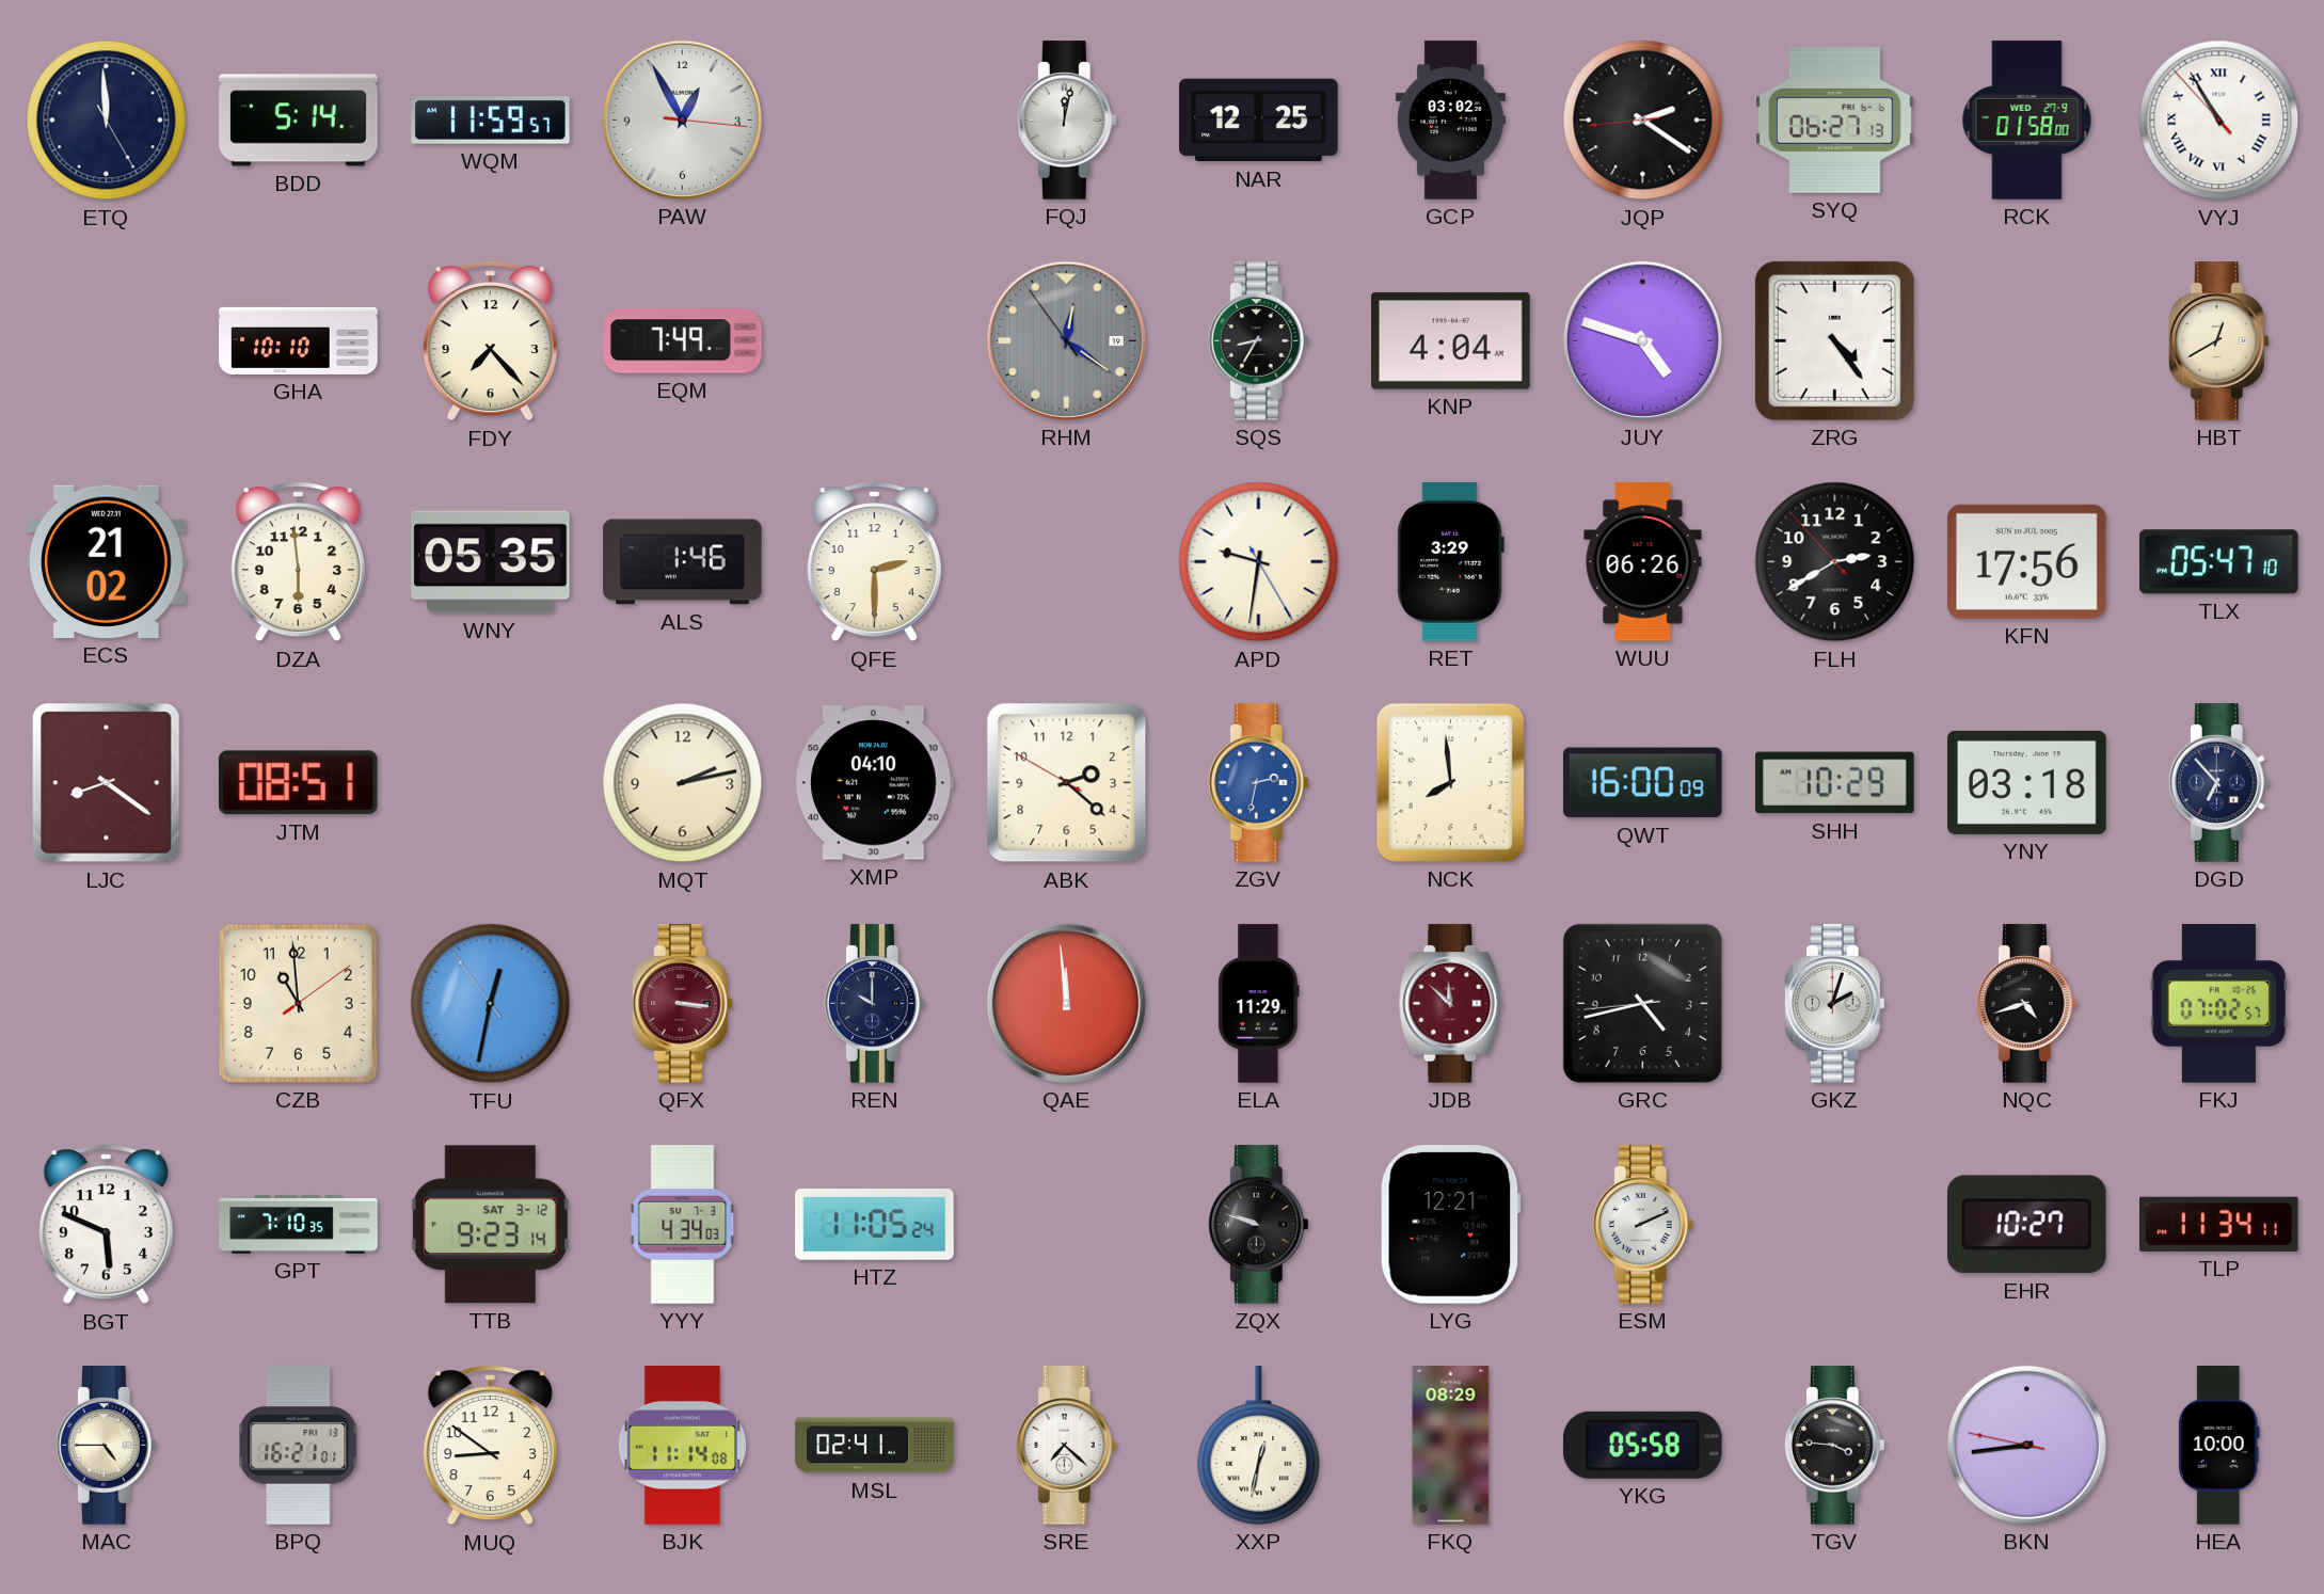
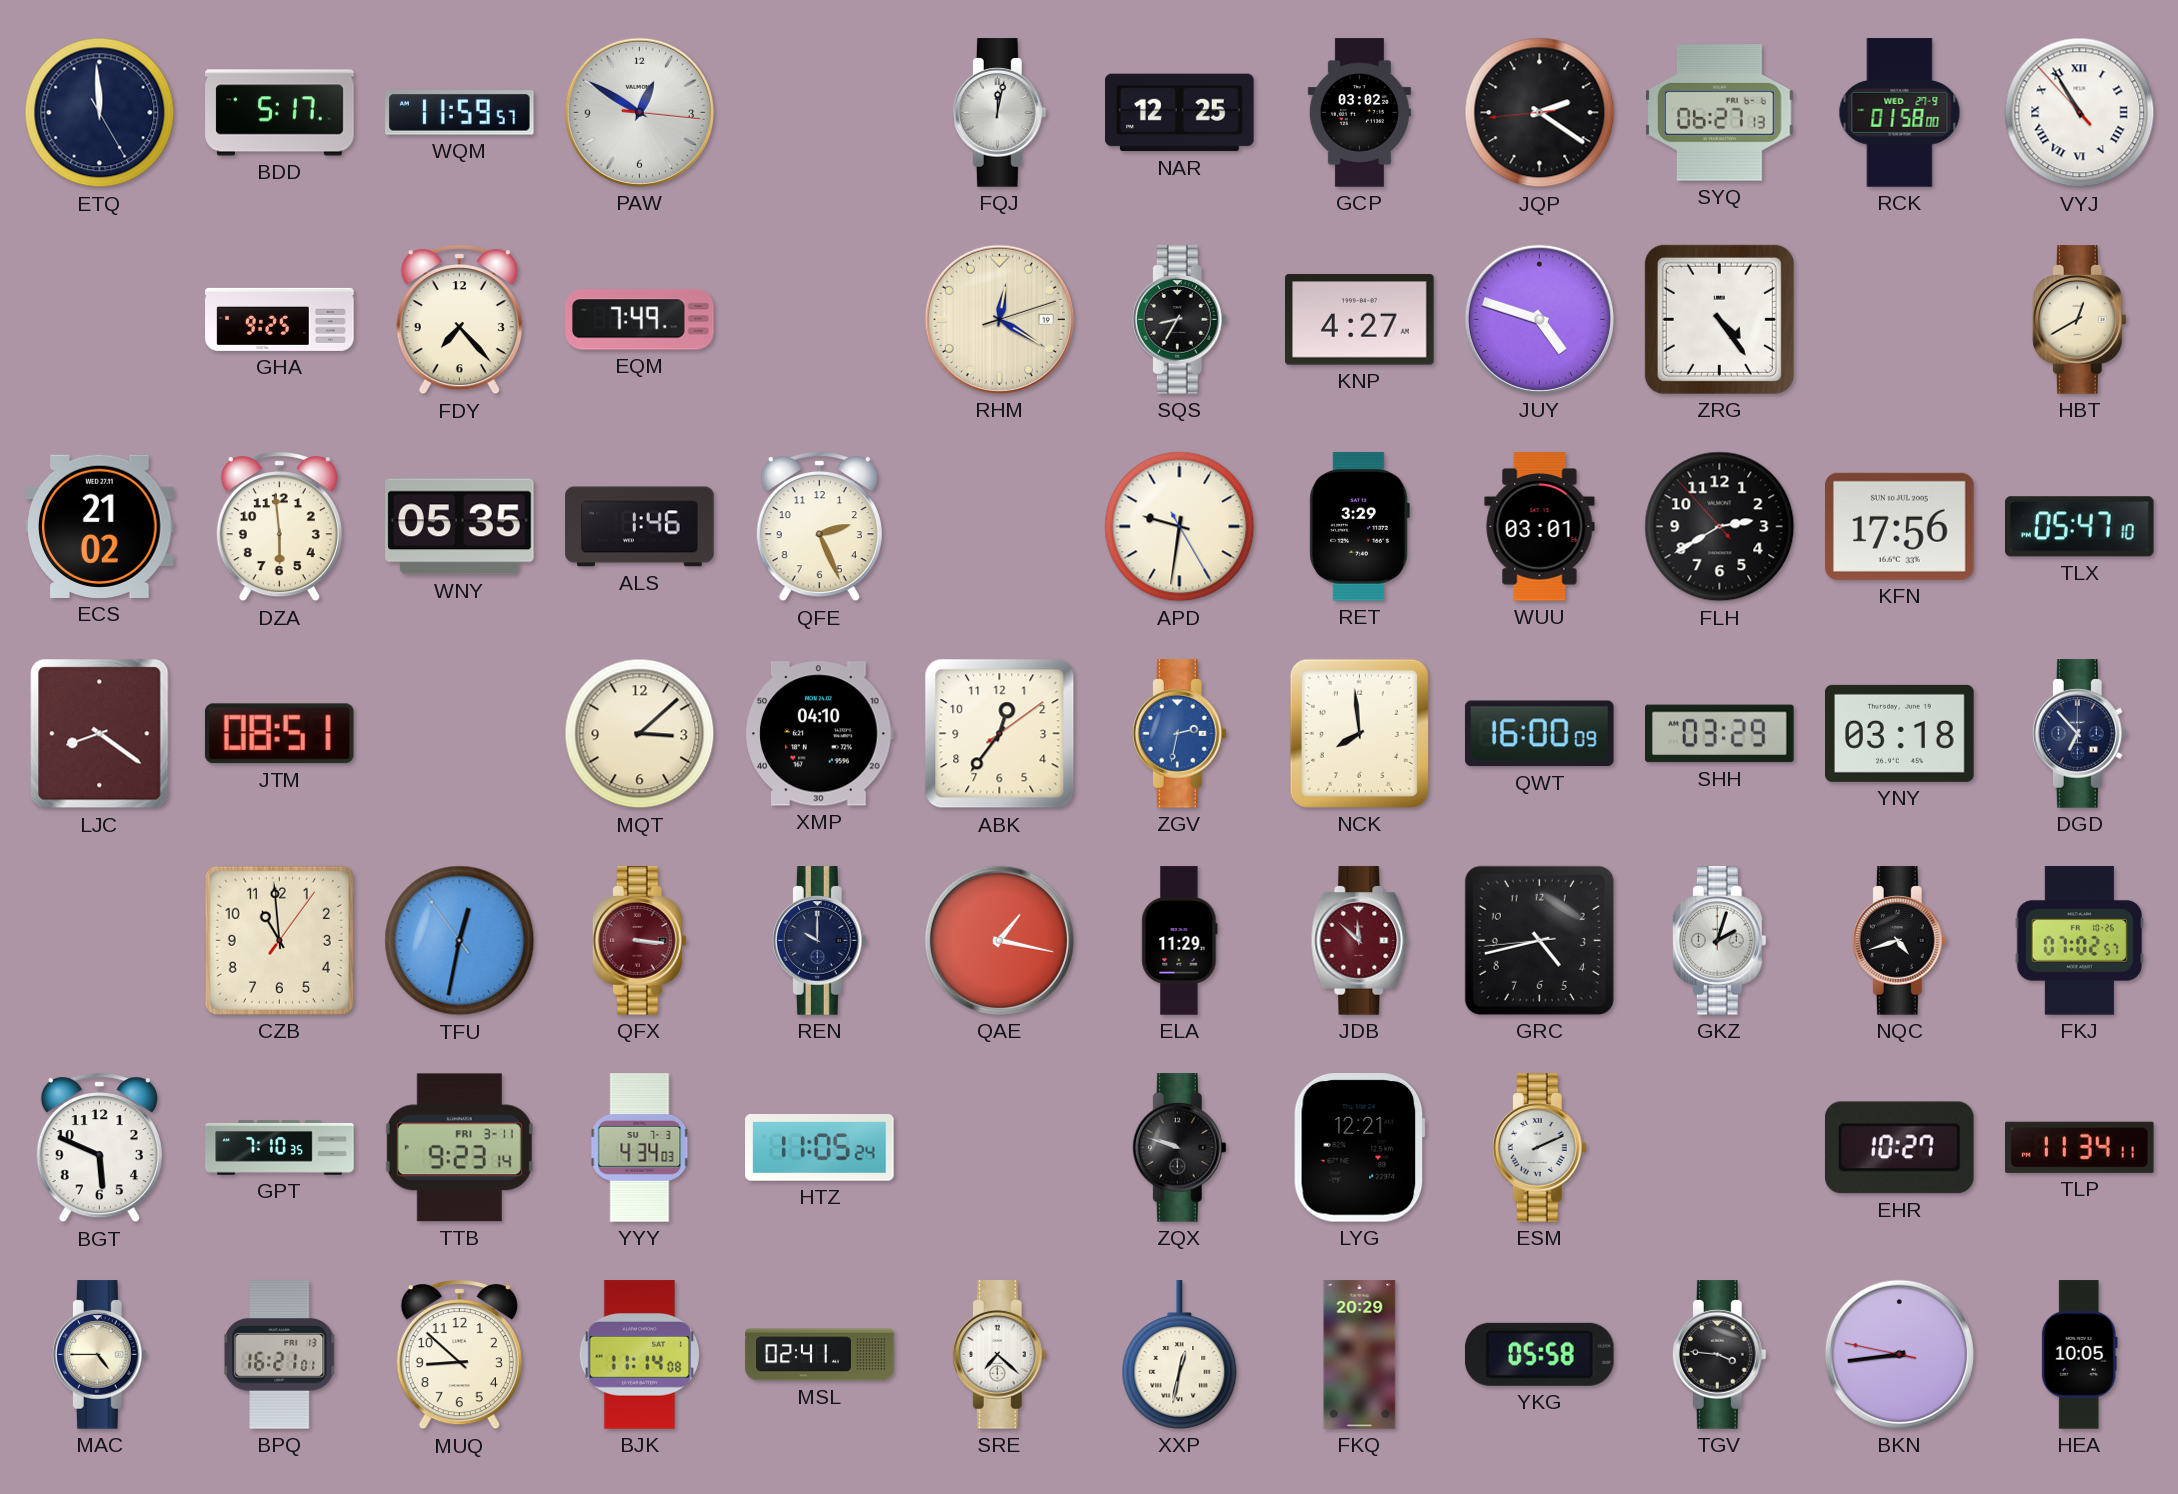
BDD: 5:14 -> 5:17
PAW: 12:55 -> 12:50
GHA: 10:10 -> 9:25
RHM: 12:20:54 -> 12:20:12
RHM dial: grey -> cream
KNP: 4:04 -> 4:27
QFE: 2:30 -> 2:26
WUU: 06:26 -> 03:01
MQT: 2:13 -> 3:08
ABK: 2:21 -> 12:36
SHH: 10:29 -> 03:29
CZB: 10:59:09 -> 10:59:06
QAE: 11:59 -> 1:17
TTB date: SAT 3-12 -> FRI 3-11
MUQ: 8:51 -> 8:52
FKQ: 08:29 -> 20:29
HEA: 10:00 -> 10:05
